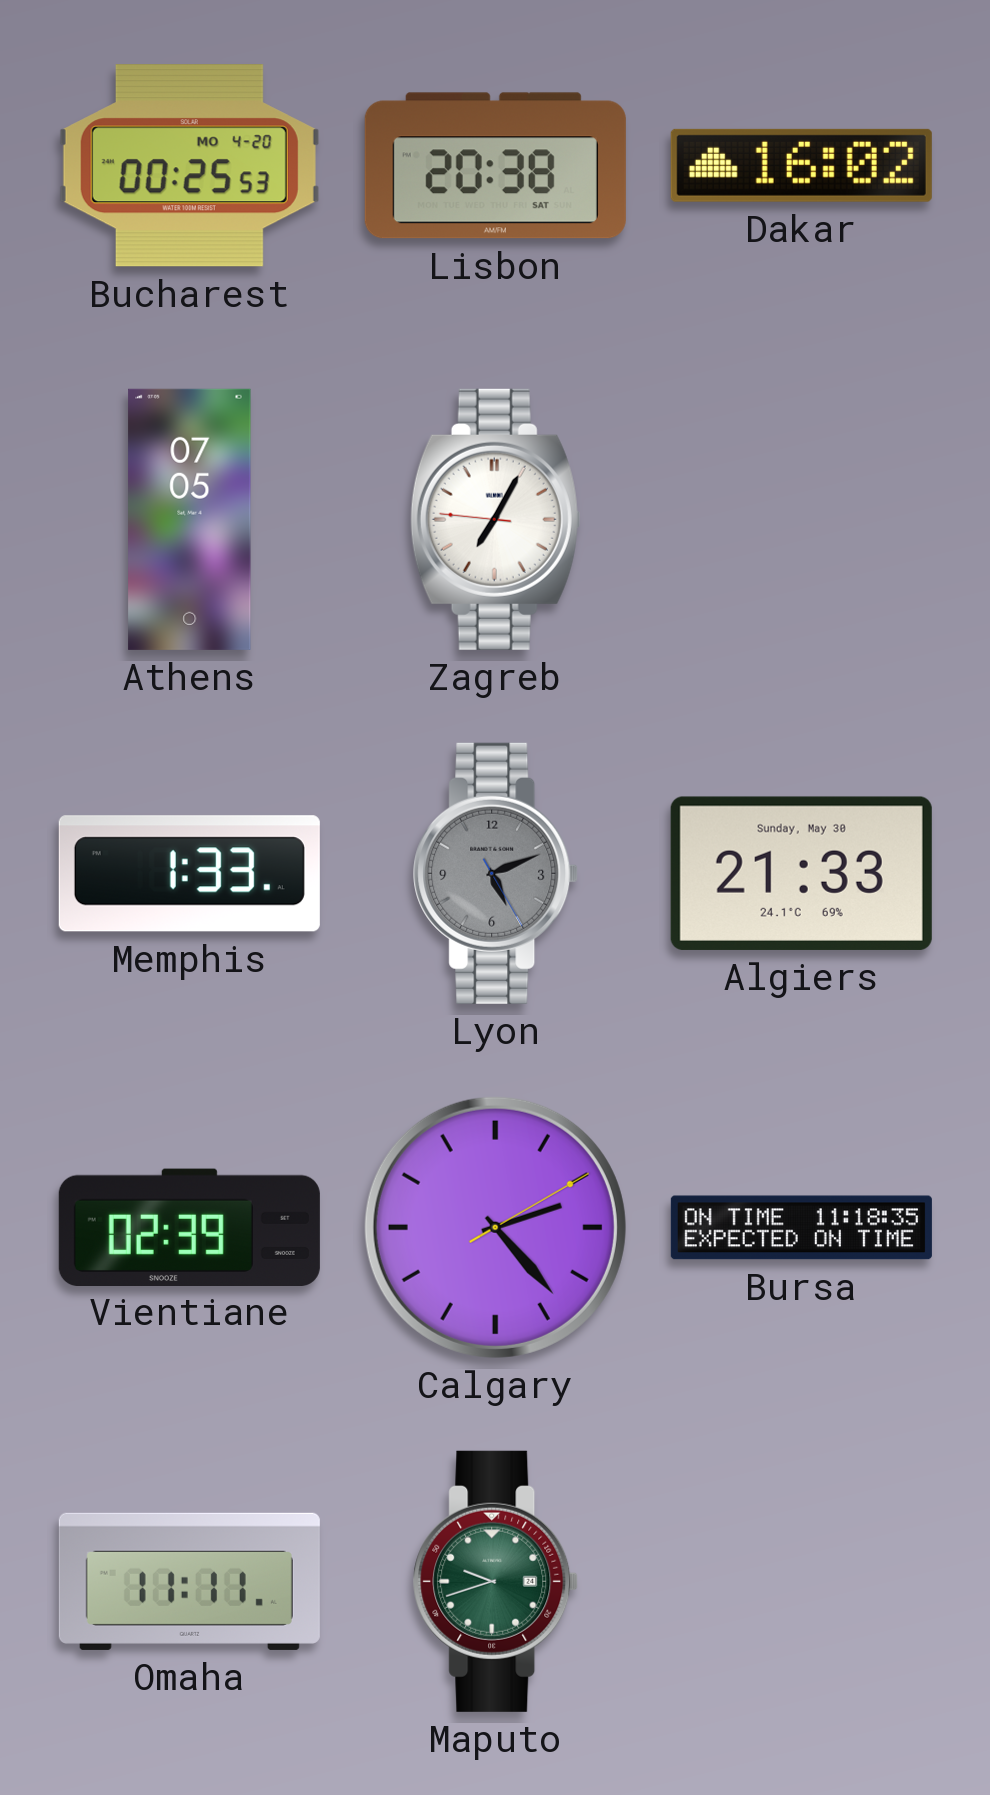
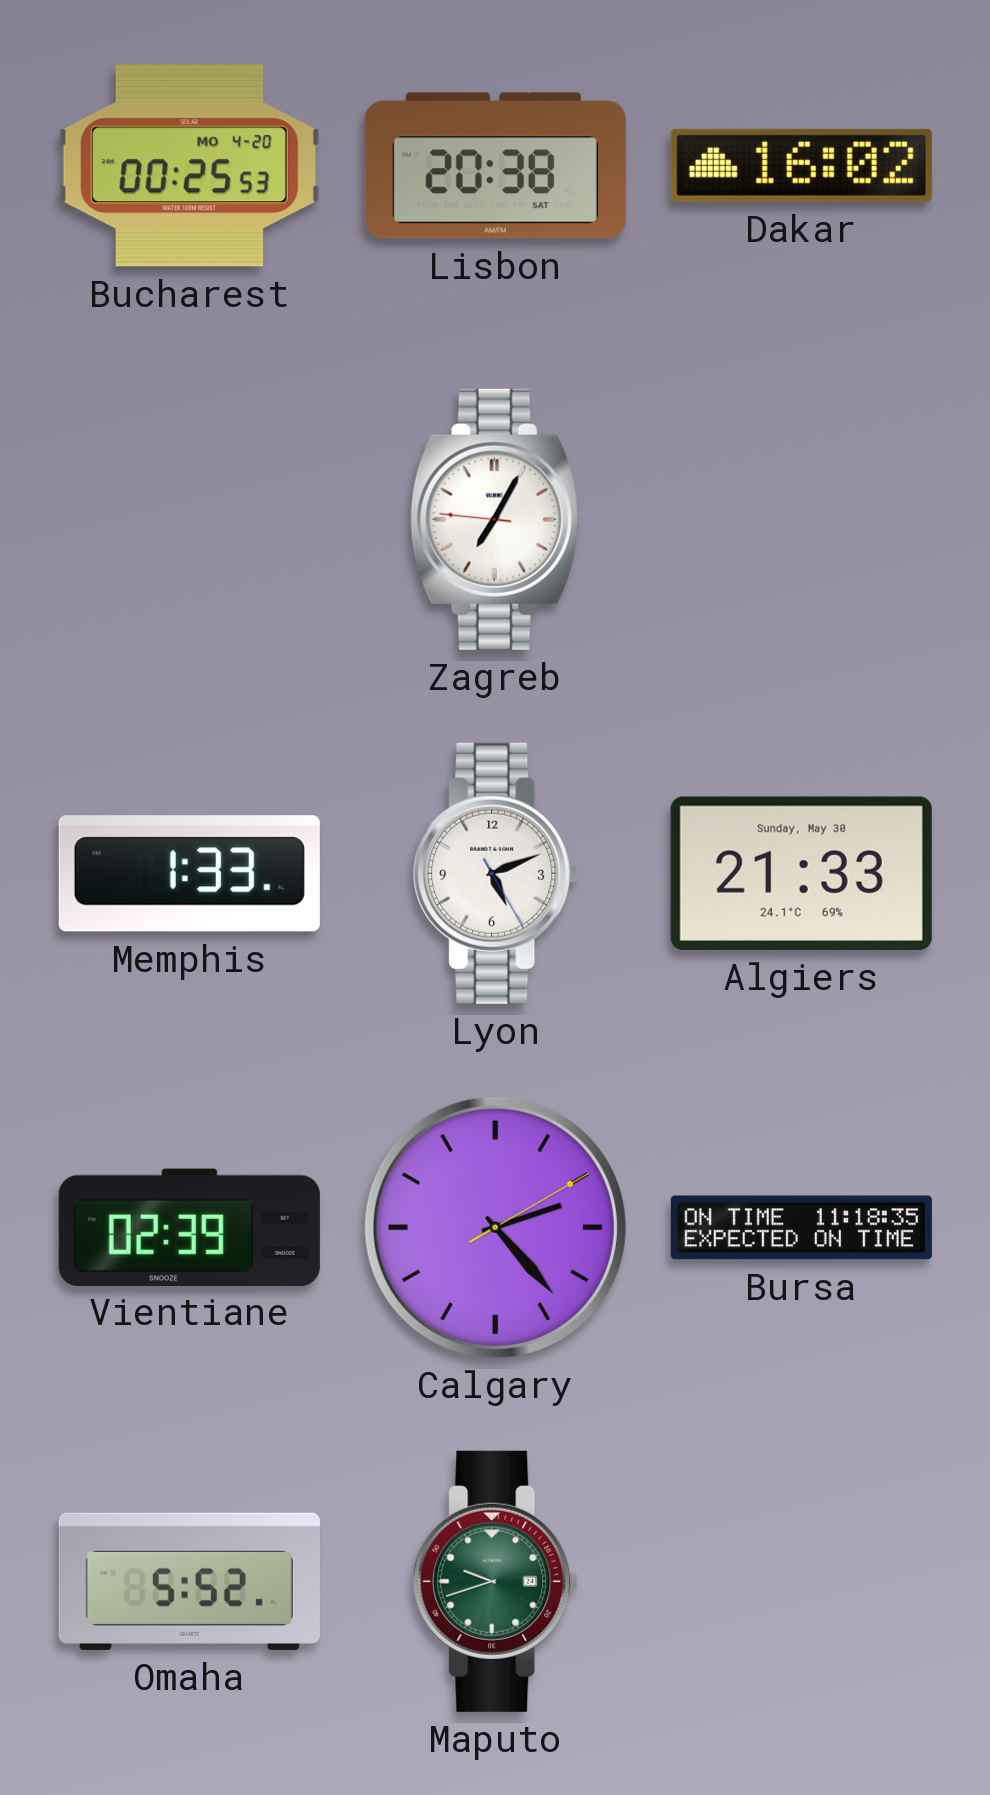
Athens: 07:05 -> none
Lyon dial: grey -> white
Omaha: 11:11 -> 5:52
